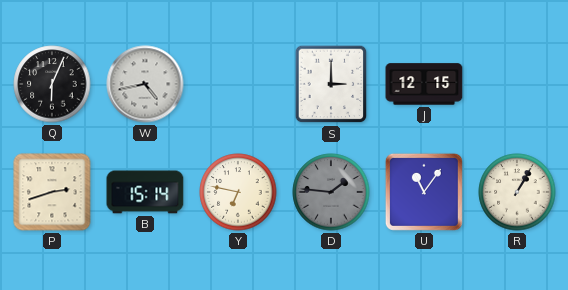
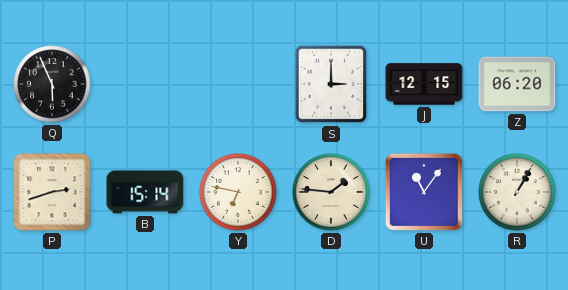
Q: 6:04 -> 5:56
W: 4:43 -> none
Z: none -> 06:20
D dial: grey -> cream
